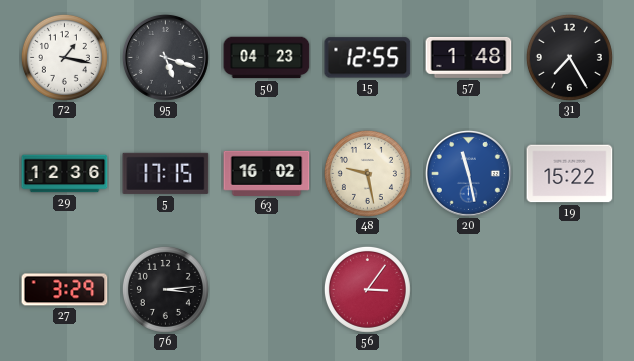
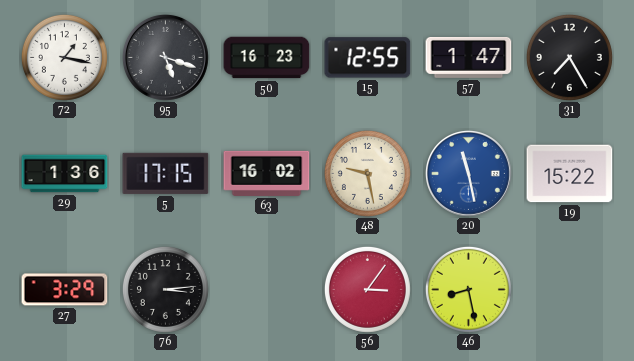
50: 04:23 -> 16:23
57: 1:48 -> 1:47
29: 12:36 -> 1:36
46: none -> 8:28
